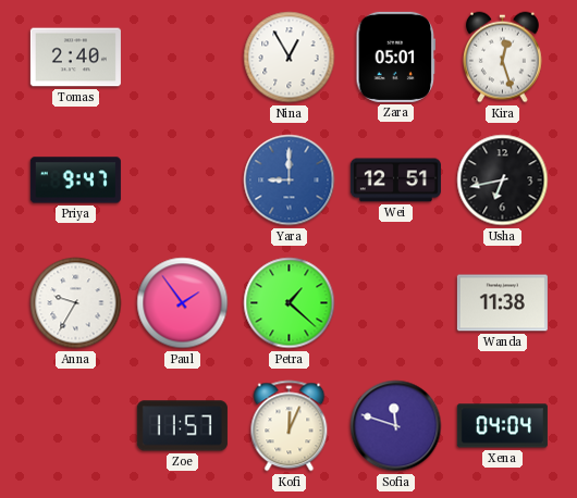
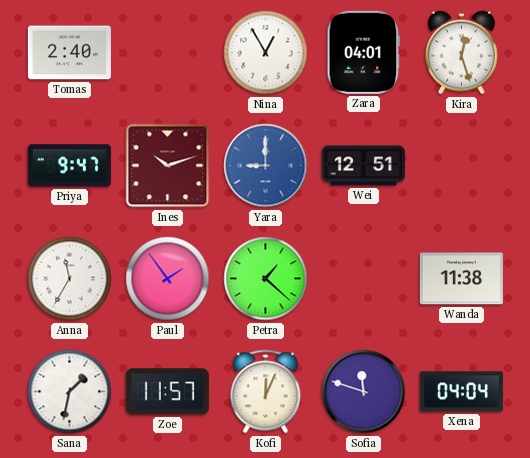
Zara: 05:01 -> 04:01
Ines: none -> 10:12
Usha: 6:43 -> none
Anna: 9:35 -> 11:35
Sana: none -> 1:32
